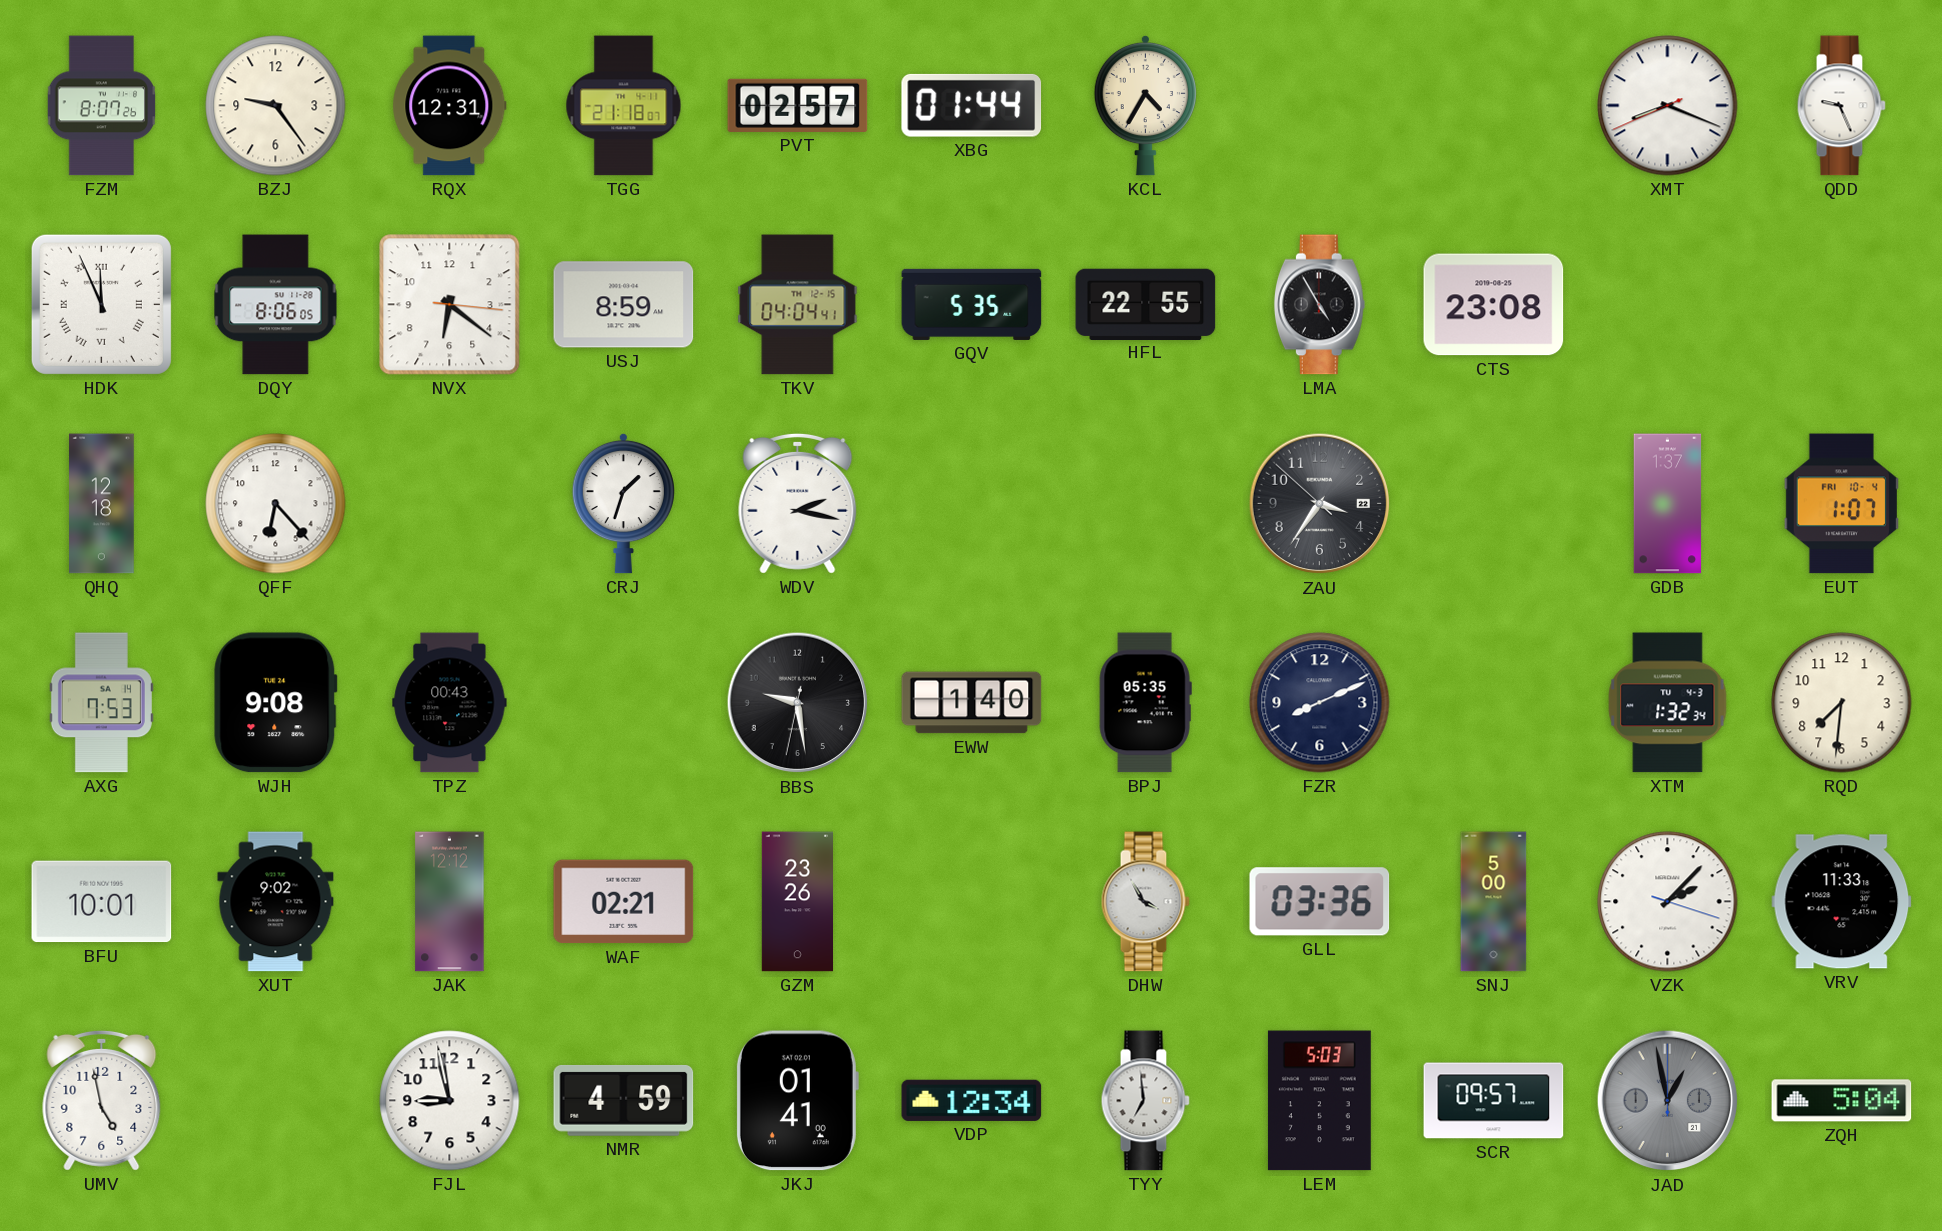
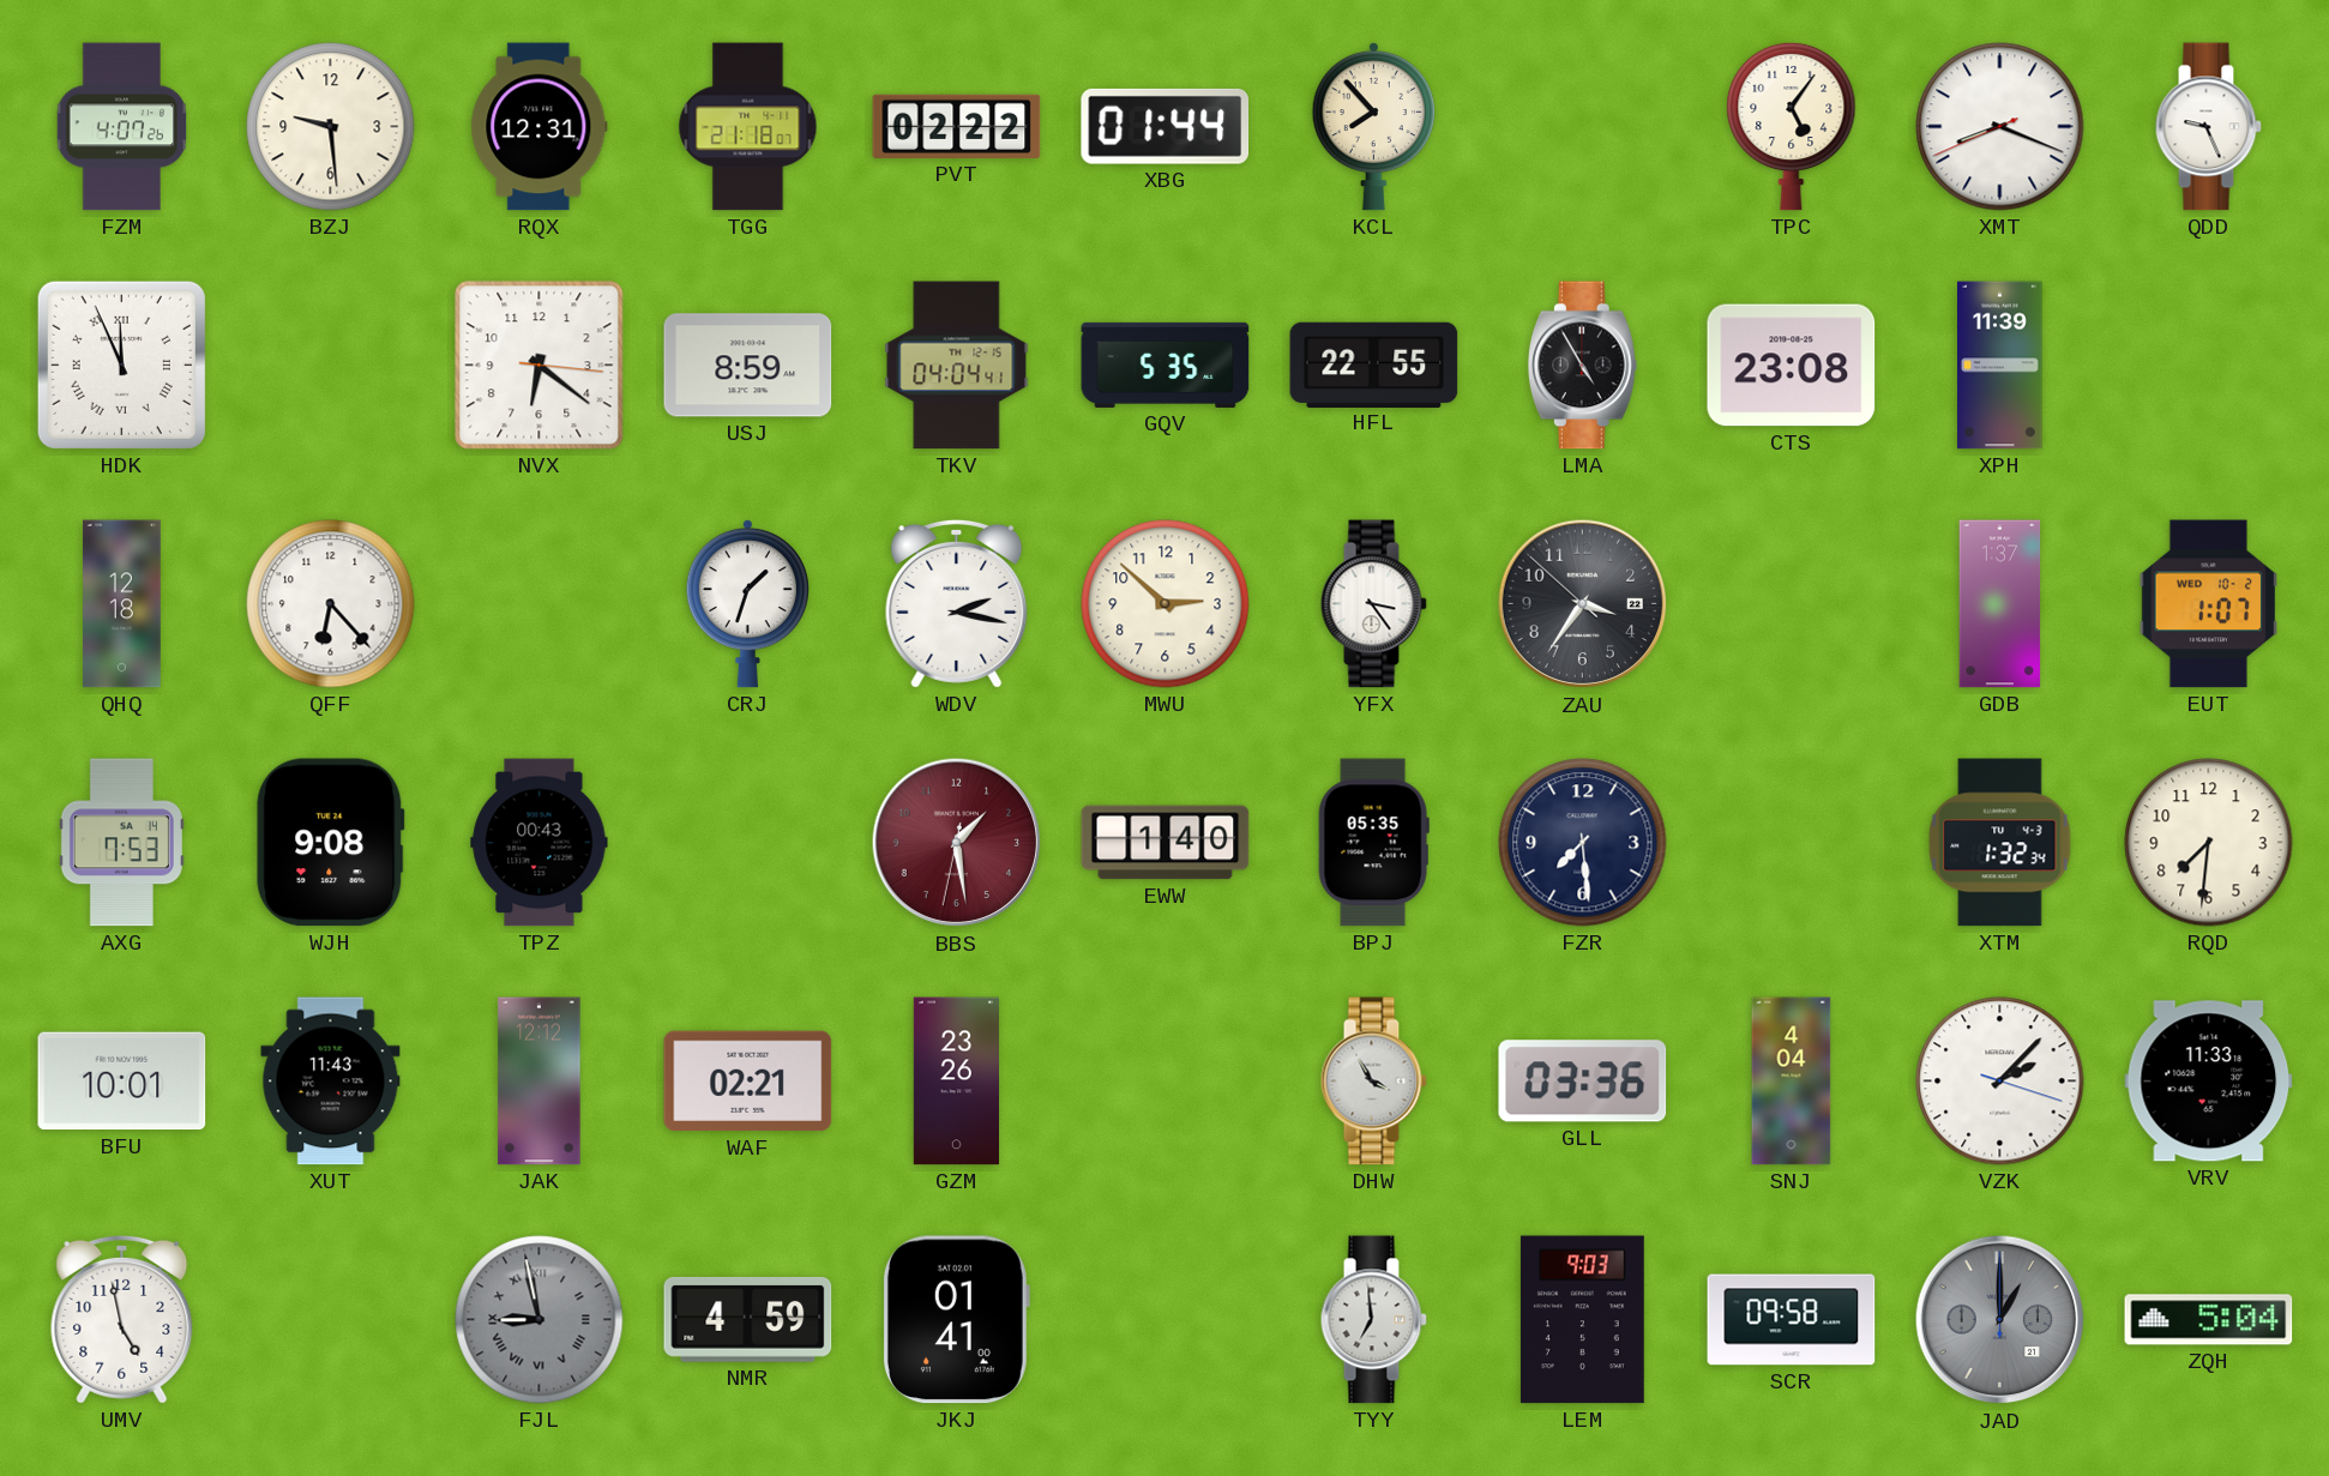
FZM: 8:07 -> 4:07
BZJ: 9:24 -> 9:29
PVT: 02:57 -> 02:22
KCL: 4:35 -> 7:53
TPC: none -> 5:06
DQY: 8:06 -> none
XPH: none -> 11:39
MWU: none -> 2:52
YFX: none -> 3:24
EUT date: FRI 10-4 -> WED 10-2
BBS: 9:28 -> 1:28
BBS dial: black -> burgundy
FZR: 8:11 -> 7:29
XUT: 9:02 -> 11:43
SNJ: 5:00 -> 4:04
FJL dial: white -> grey
FJL numerals: Arabic -> Roman
VDP: 12:34 -> none
LEM: 5:03 -> 9:03
SCR: 09:57 -> 09:58
JAD: 12:58 -> 1:00
